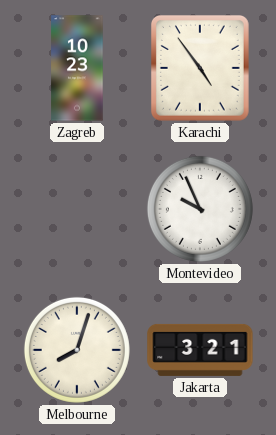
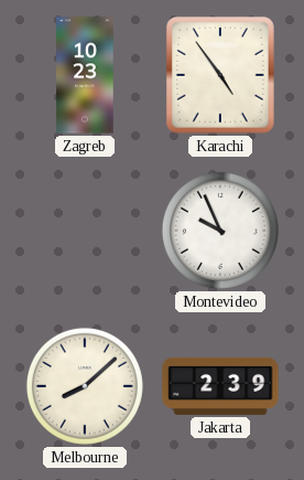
Melbourne: 8:03 -> 8:08
Jakarta: 3:21 -> 2:39
